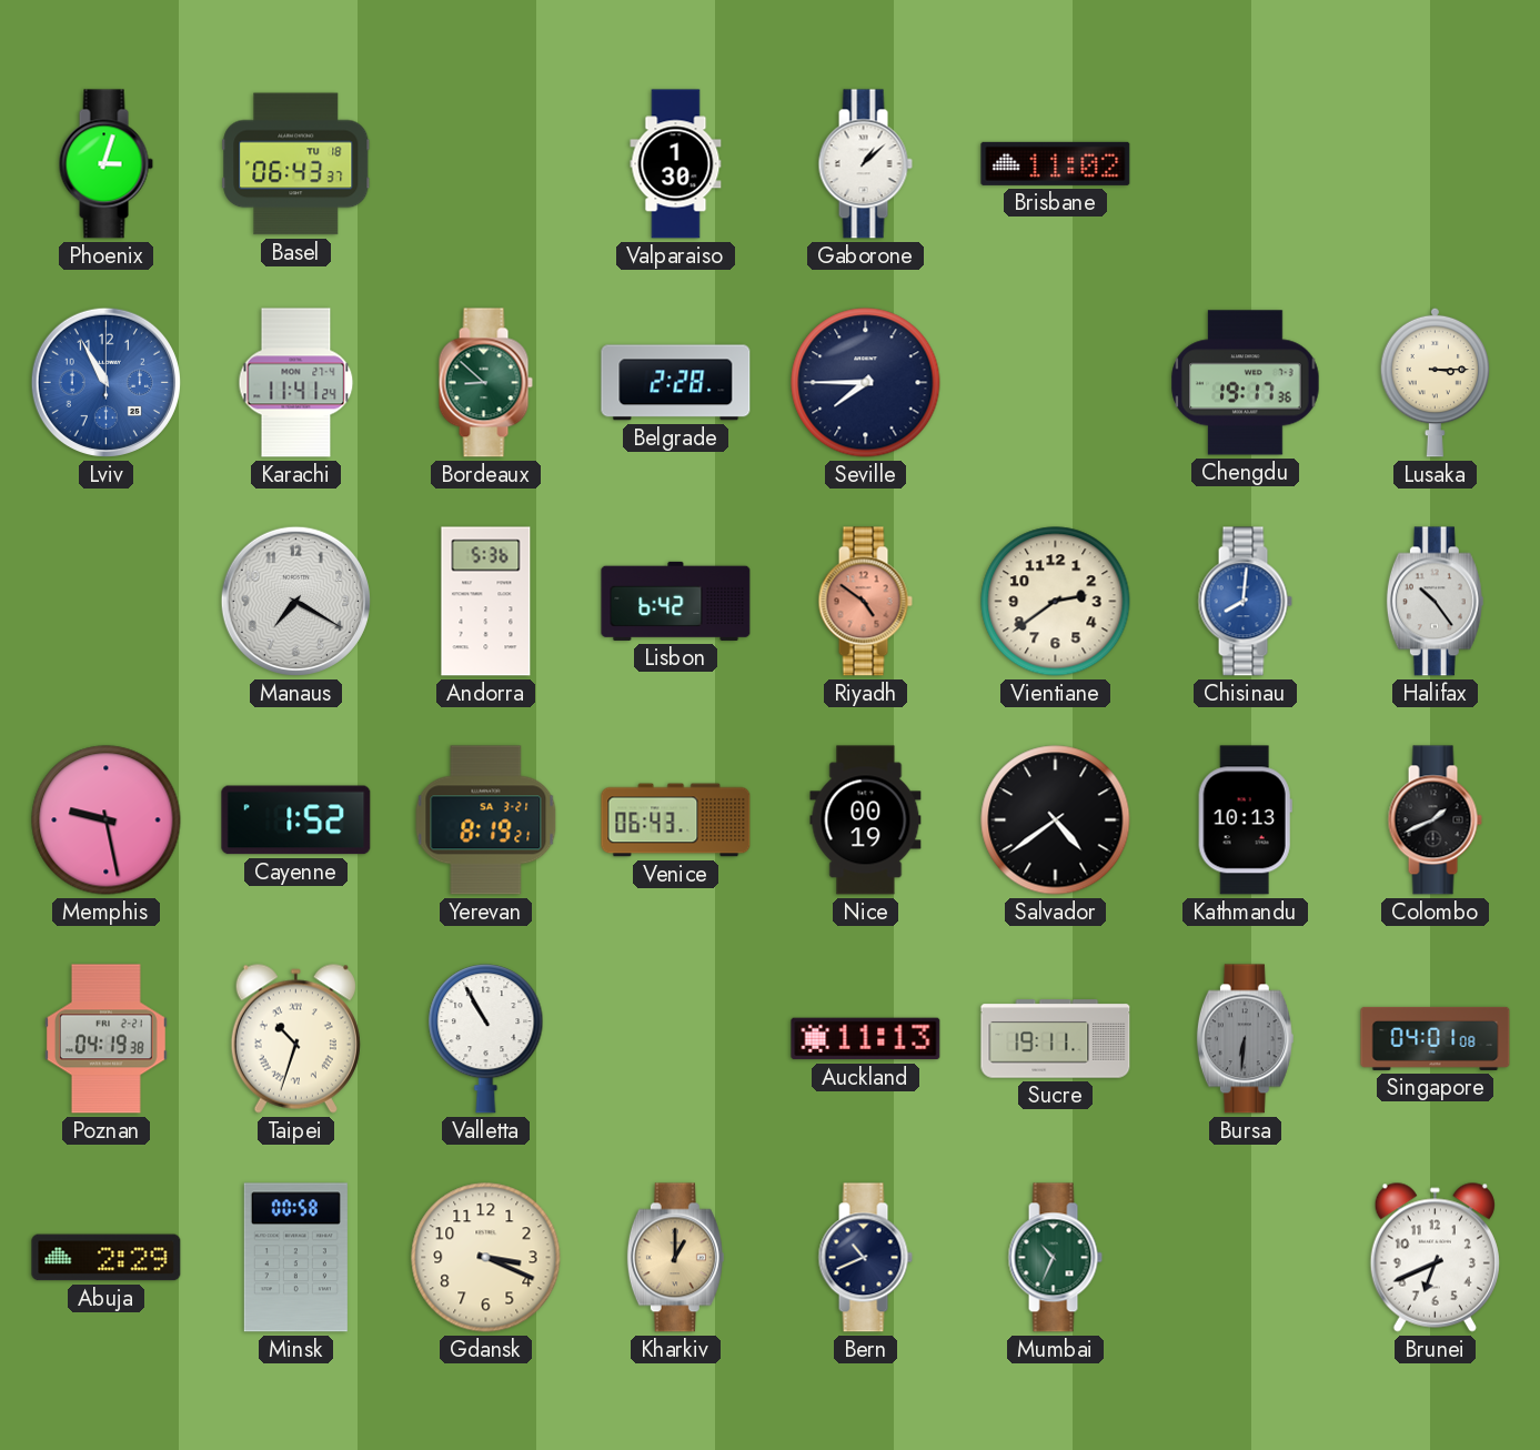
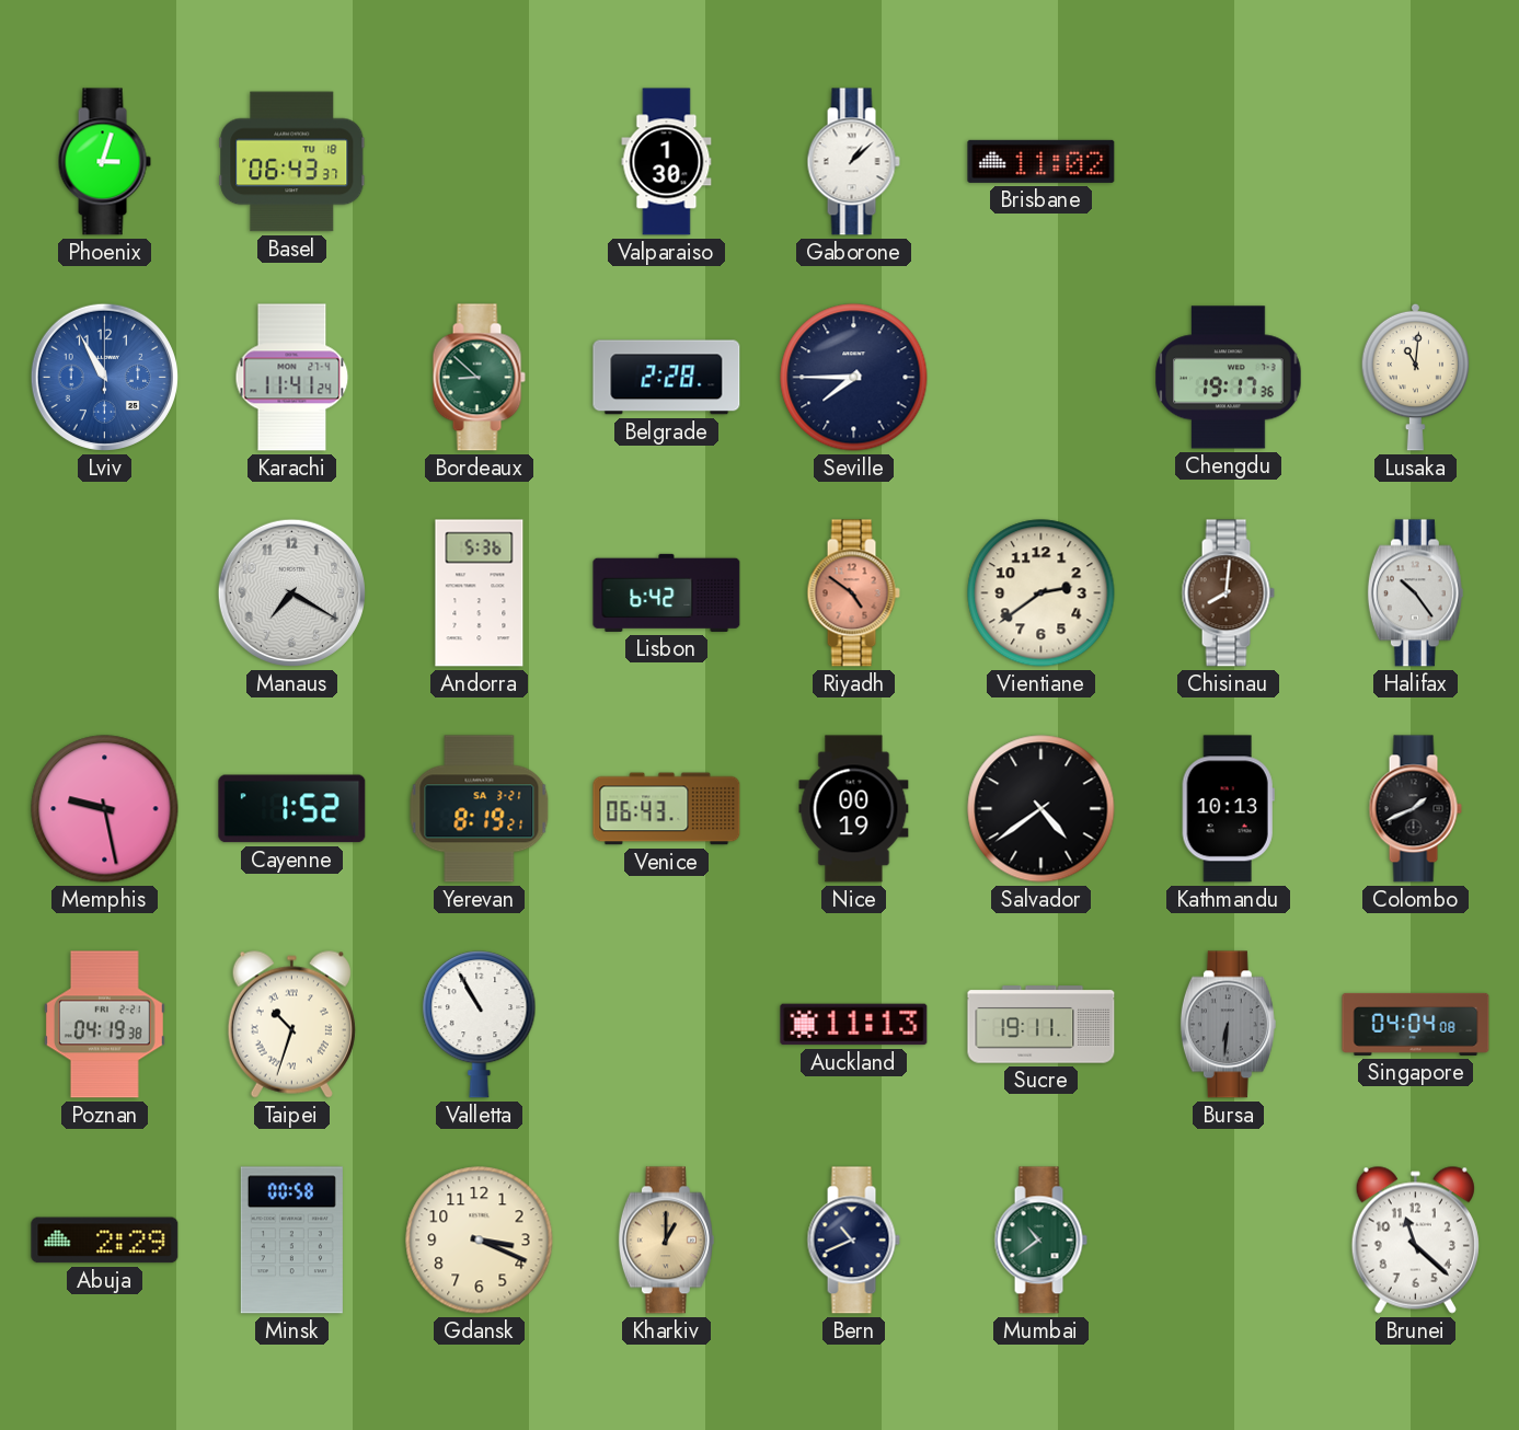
Lusaka: 3:15 -> 11:01
Chisinau dial: blue -> brown
Singapore: 04:01 -> 04:04
Mumbai: 10:34 -> 10:39
Brunei: 6:41 -> 11:22
